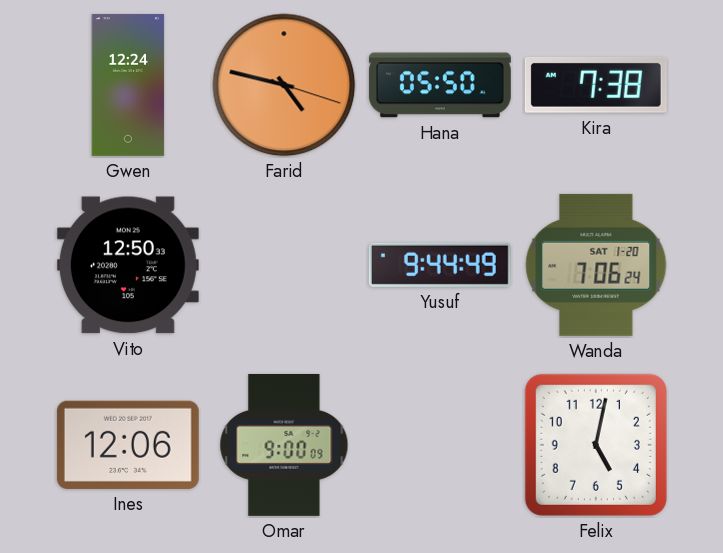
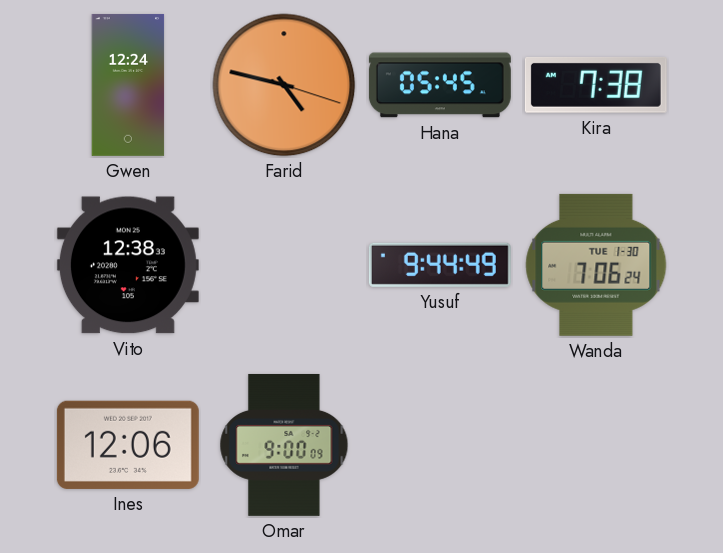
Hana: 05:50 -> 05:45
Vito: 12:50 -> 12:38
Wanda date: SAT 1-20 -> TUE 1-30
Felix: 5:02 -> none
